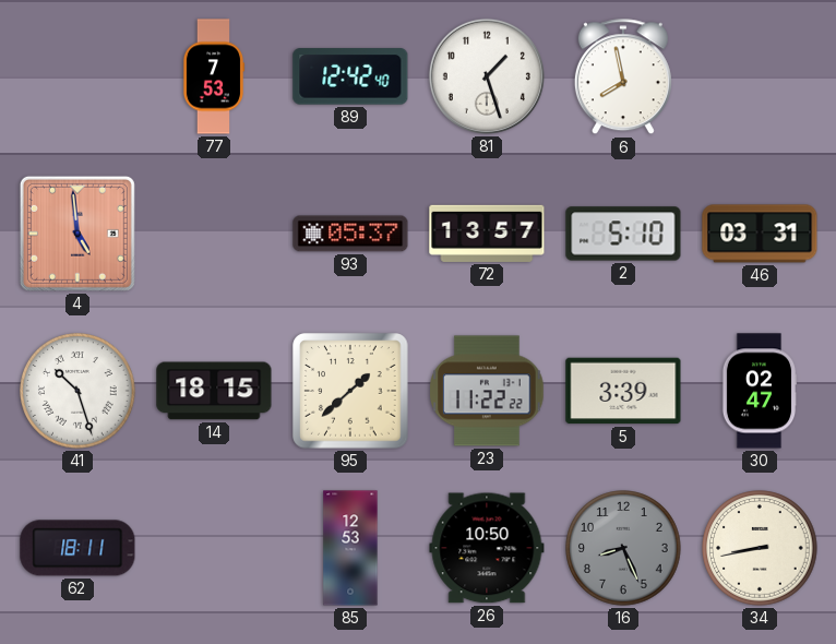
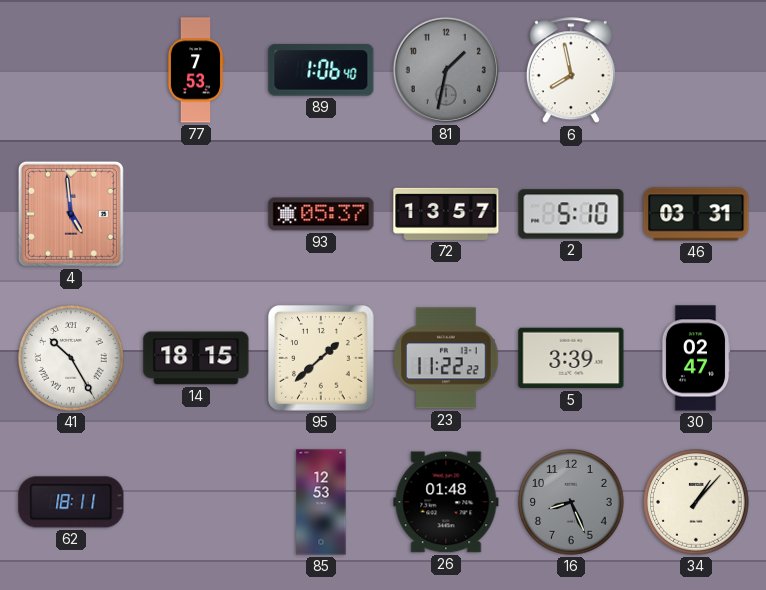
89: 12:42 -> 1:06
81: 1:27 -> 1:32
81 dial: white -> grey
41: 10:27 -> 10:25
26: 10:50 -> 01:48
34: 8:43 -> 1:07
